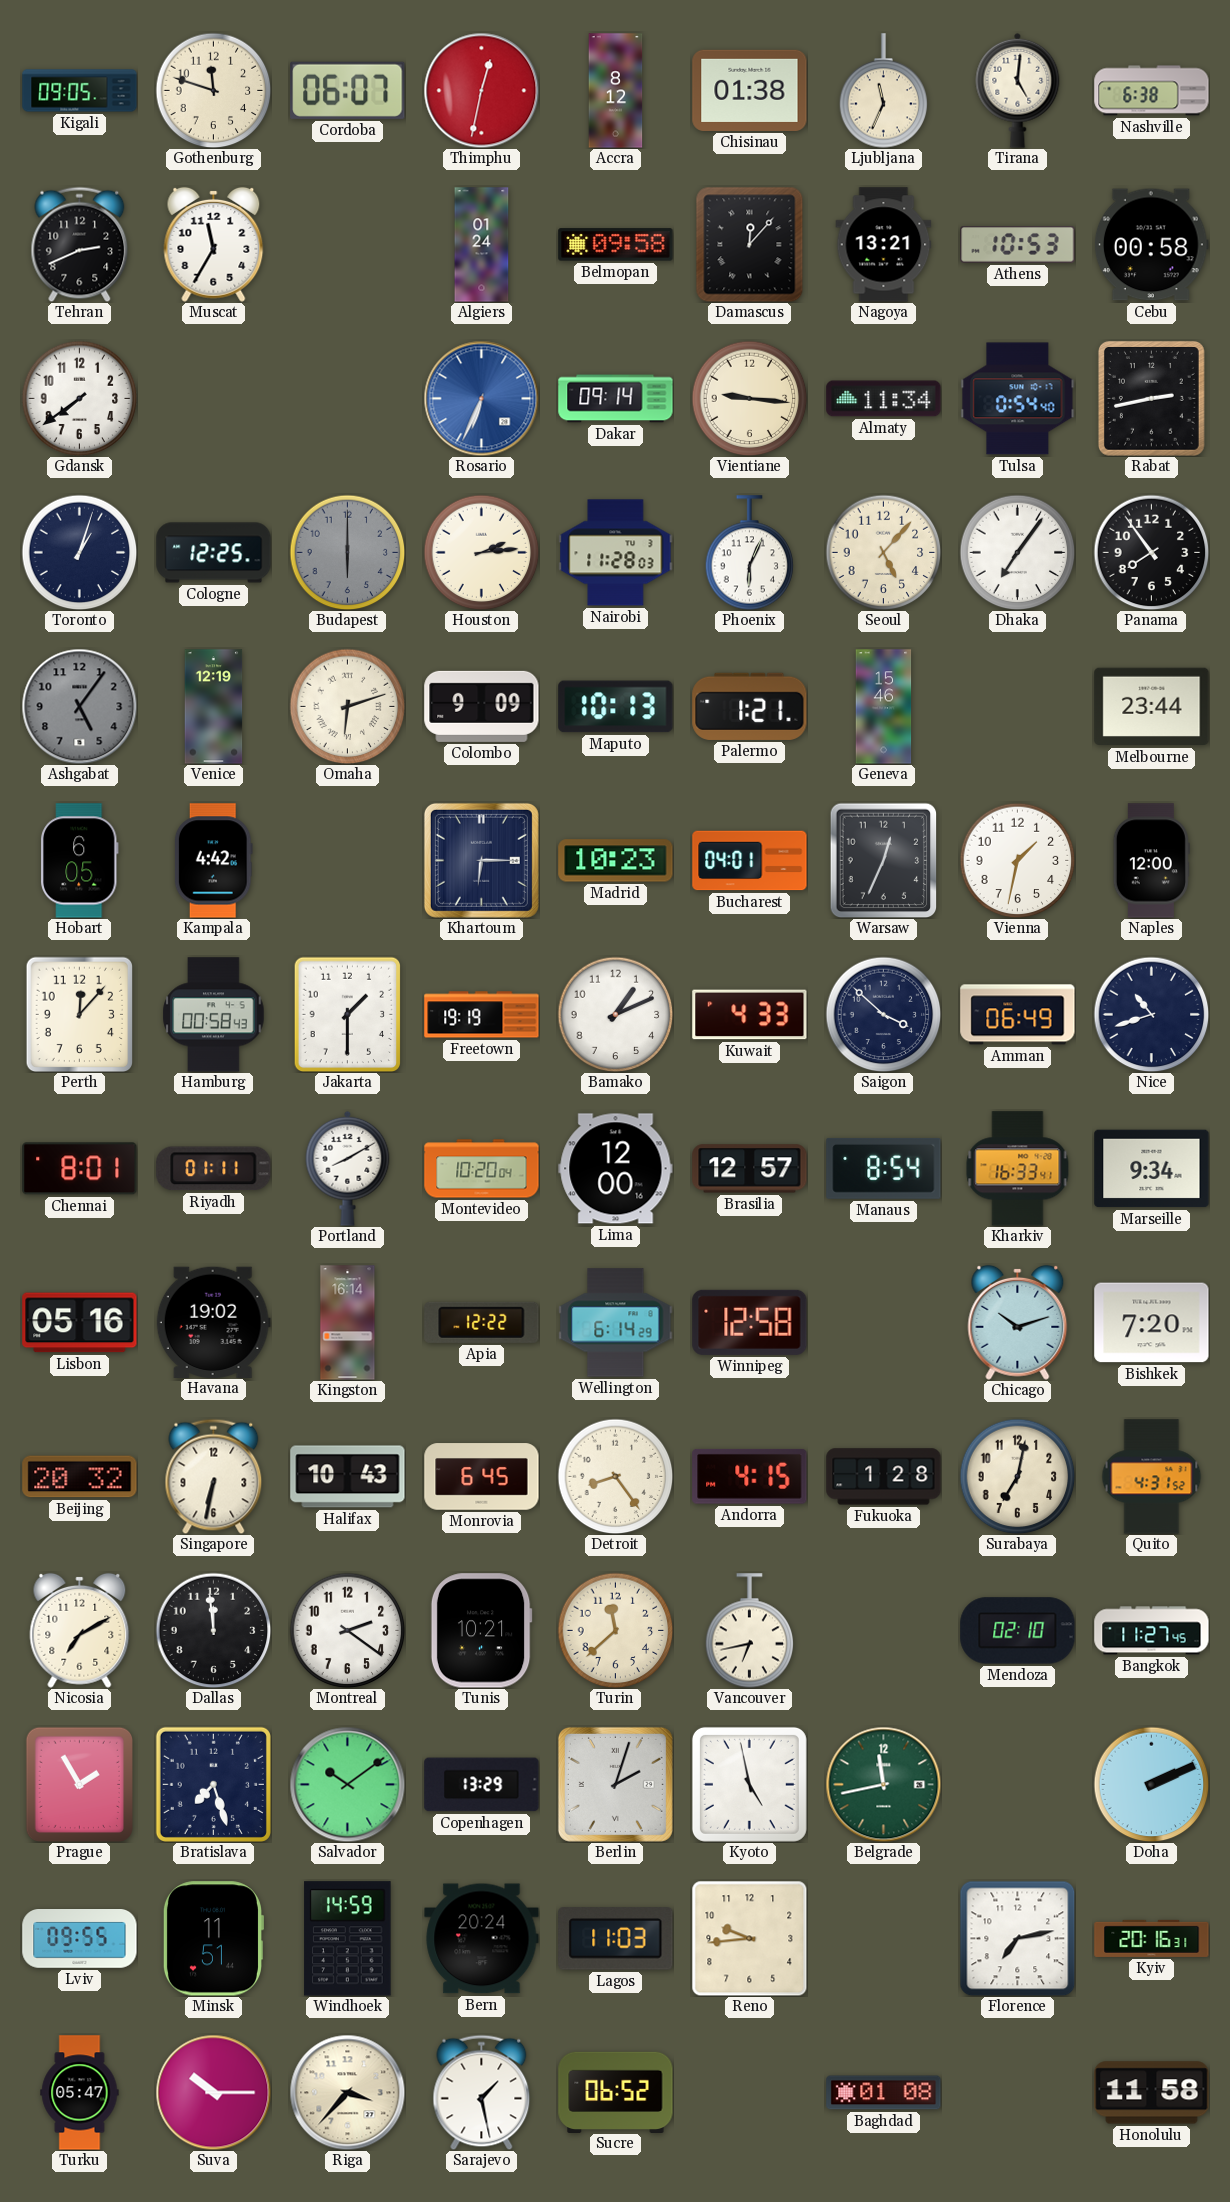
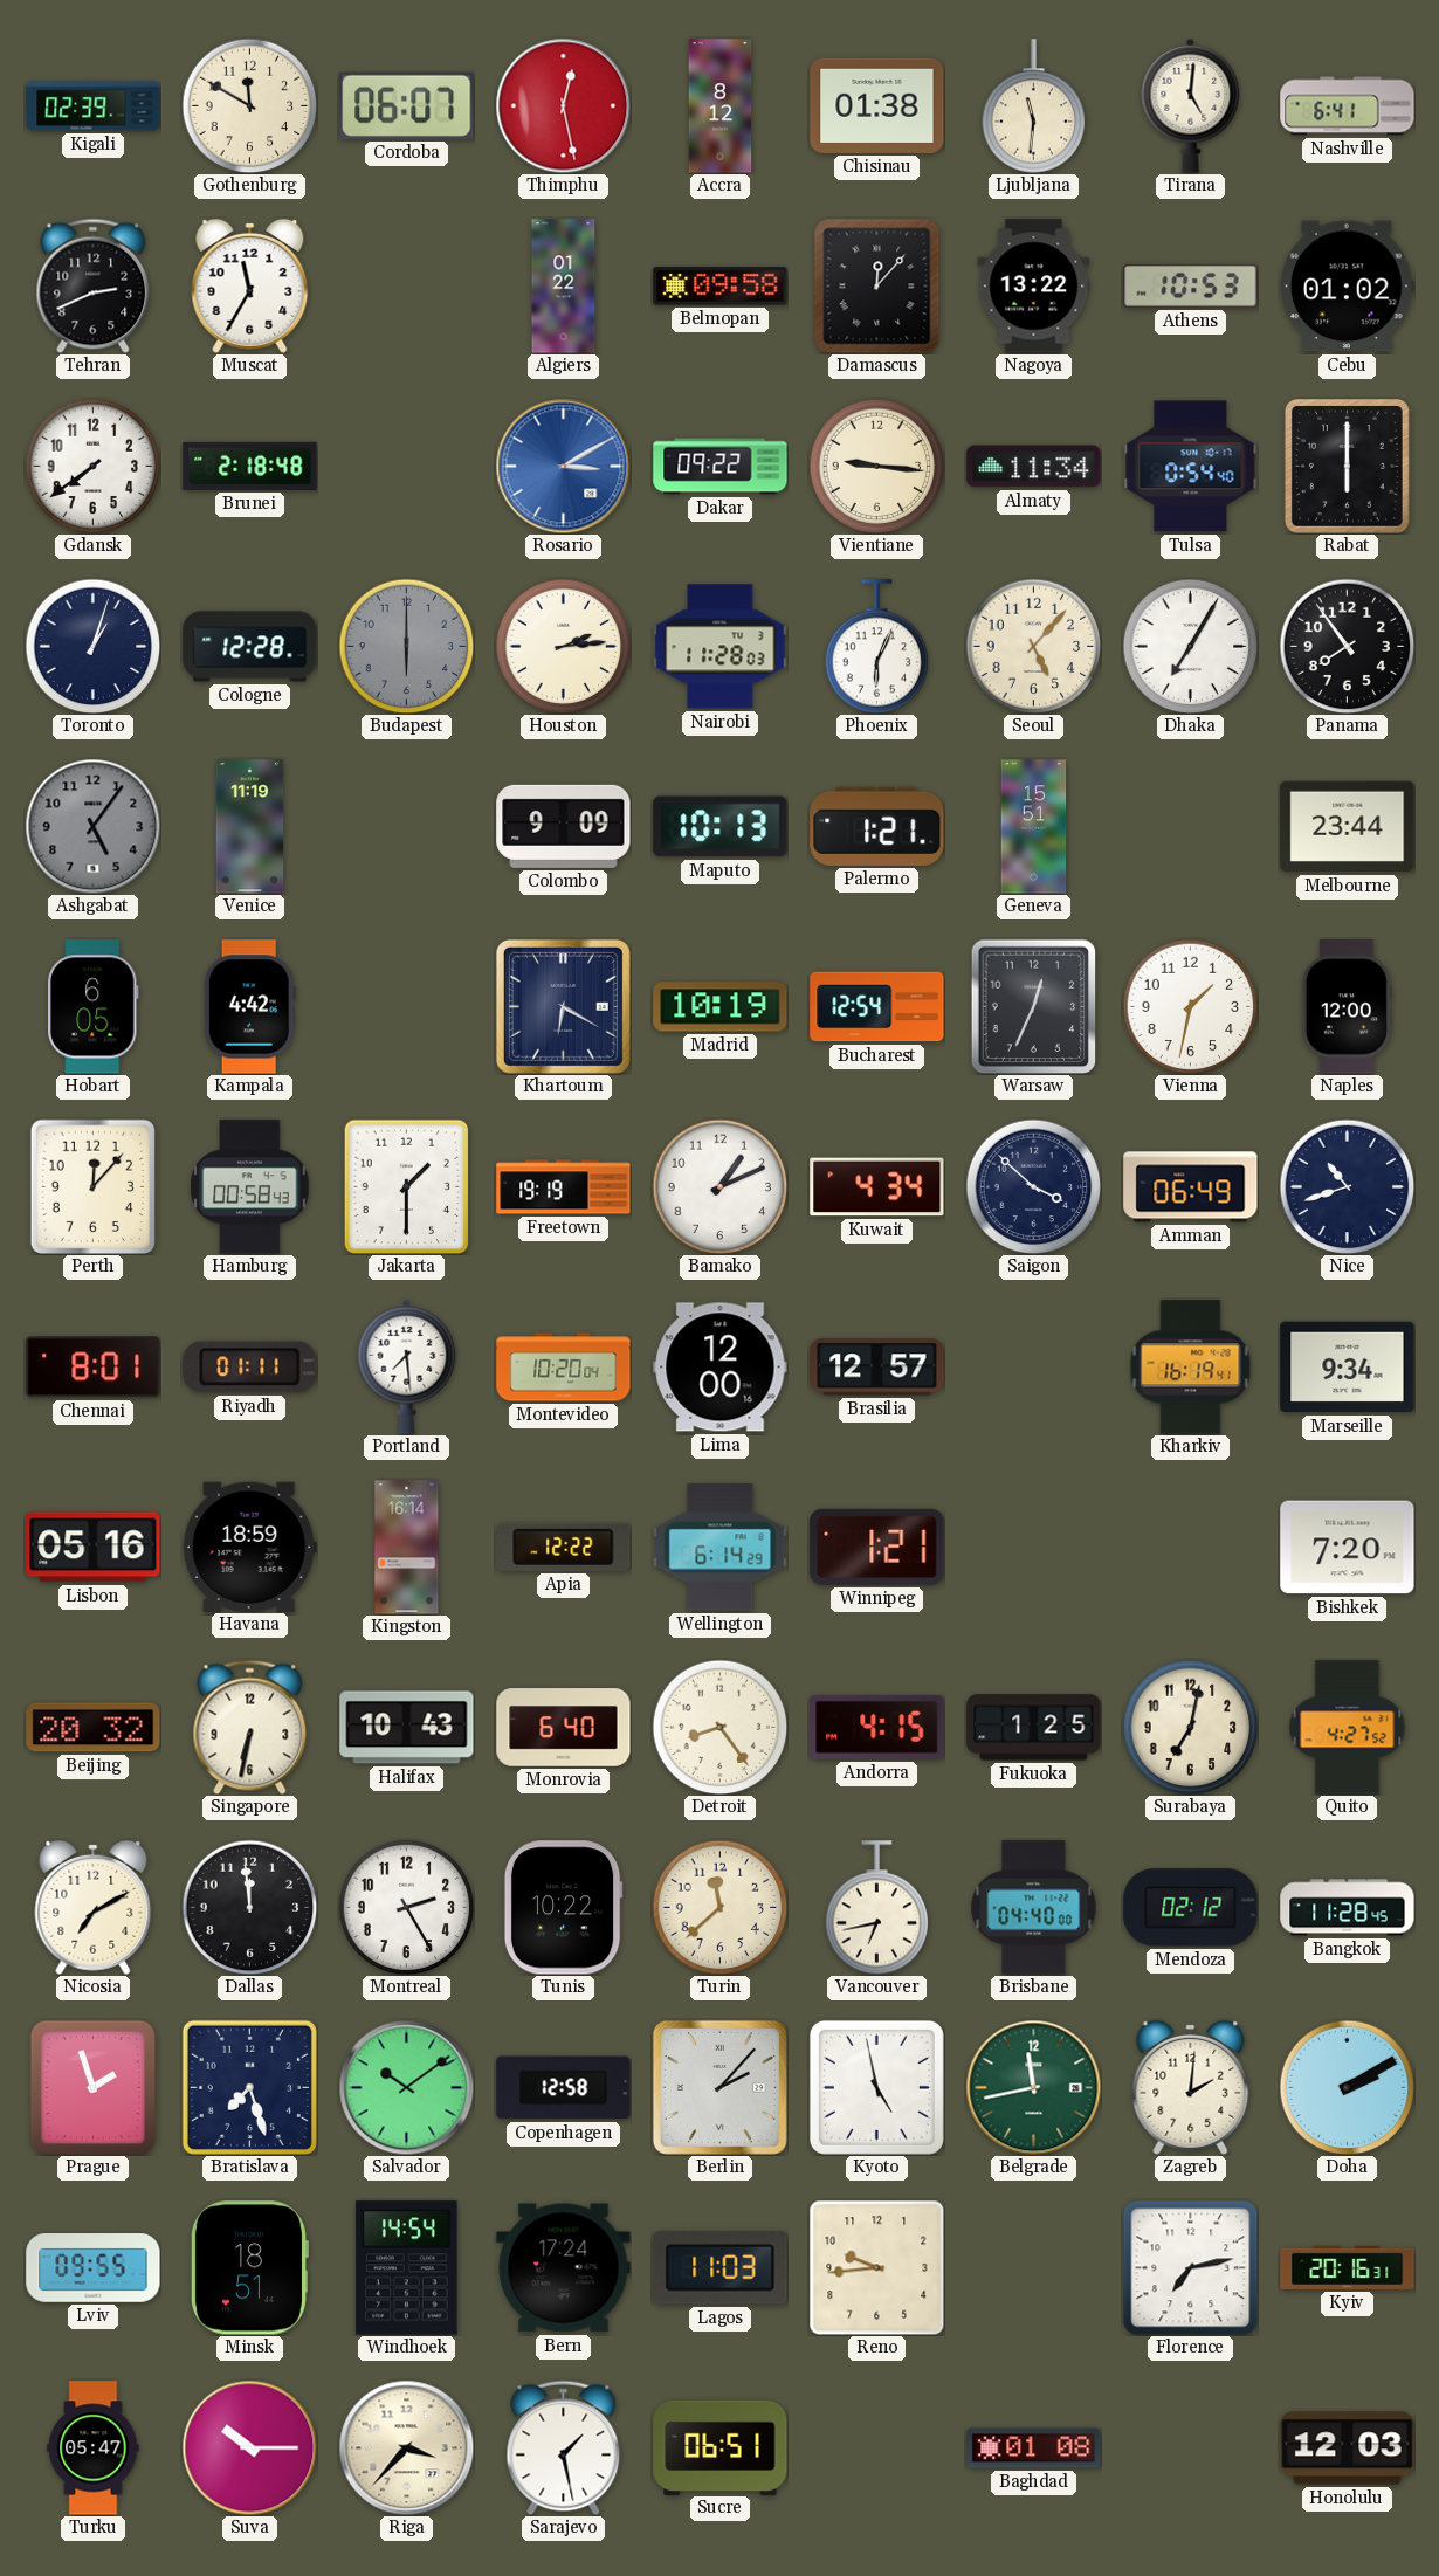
Kigali: 09:05 -> 02:39
Gothenburg: 11:48 -> 11:50
Thimphu: 12:32 -> 12:28
Ljubljana: 11:34 -> 11:31
Nashville: 6:38 -> 6:41
Algiers: 01:24 -> 01:22
Nagoya: 13:21 -> 13:22
Cebu: 00:58 -> 01:02
Brunei: none -> 2:18
Rosario: 6:34 -> 3:10
Dakar: 09:14 -> 09:22
Rabat: 2:43 -> 6:00
Cologne: 12:25 -> 12:28
Dhaka: 7:06 -> 7:05
Venice: 12:19 -> 11:19
Omaha: 6:12 -> none
Geneva: 15:46 -> 15:51
Khartoum: 6:15 -> 6:20
Madrid: 10:23 -> 10:19
Bucharest: 04:01 -> 12:54
Kuwait: 4:33 -> 4:34
Portland: 8:10 -> 7:29
Manaus: 8:54 -> none
Kharkiv: 16:33 -> 16:19
Havana: 19:02 -> 18:59
Winnipeg: 12:58 -> 1:21
Chicago: 10:12 -> none
Monrovia: 6:45 -> 6:40
Fukuoka: 1:28 -> 1:25
Quito: 4:31 -> 4:27
Montreal: 2:21 -> 2:25
Tunis: 10:21 -> 10:22
Brisbane: none -> 04:40
Mendoza: 02:10 -> 02:12
Bangkok: 11:27 -> 11:28
Prague: 1:55 -> 1:57
Copenhagen: 13:29 -> 12:58
Berlin: 2:03 -> 2:07
Zagreb: none -> 2:01
Doha: 2:11 -> 2:10
Minsk: 11:51 -> 18:51
Windhoek: 14:59 -> 14:54
Bern: 20:24 -> 17:24
Sucre: 06:52 -> 06:51
Honolulu: 11:58 -> 12:03
